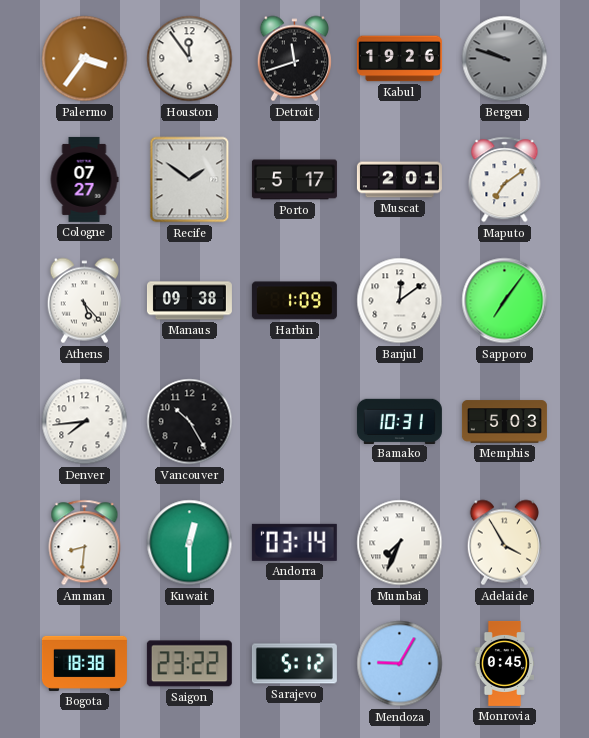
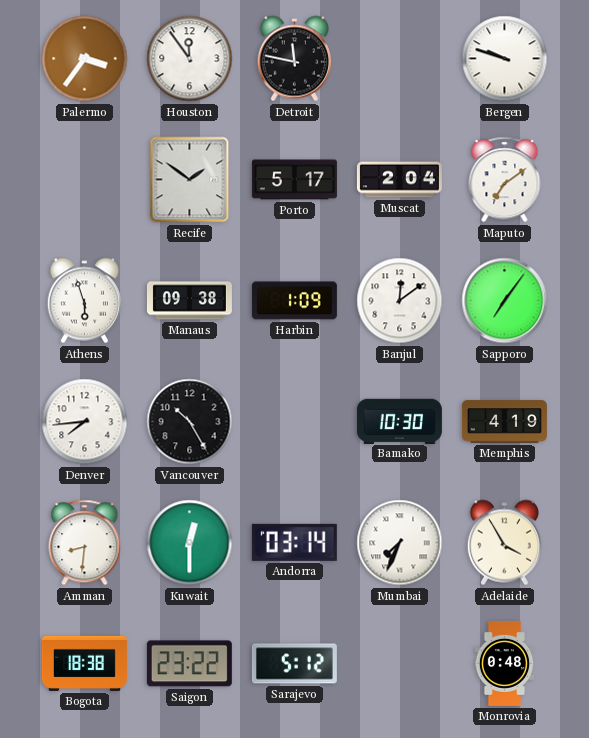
Detroit: 11:42 -> 11:47
Kabul: 19:26 -> none
Bergen dial: grey -> white
Cologne: 07:27 -> none
Muscat: 2:01 -> 2:04
Athens: 5:23 -> 5:57
Bamako: 10:31 -> 10:30
Memphis: 5:03 -> 4:19
Mendoza: 9:05 -> none
Monrovia: 0:45 -> 0:48
